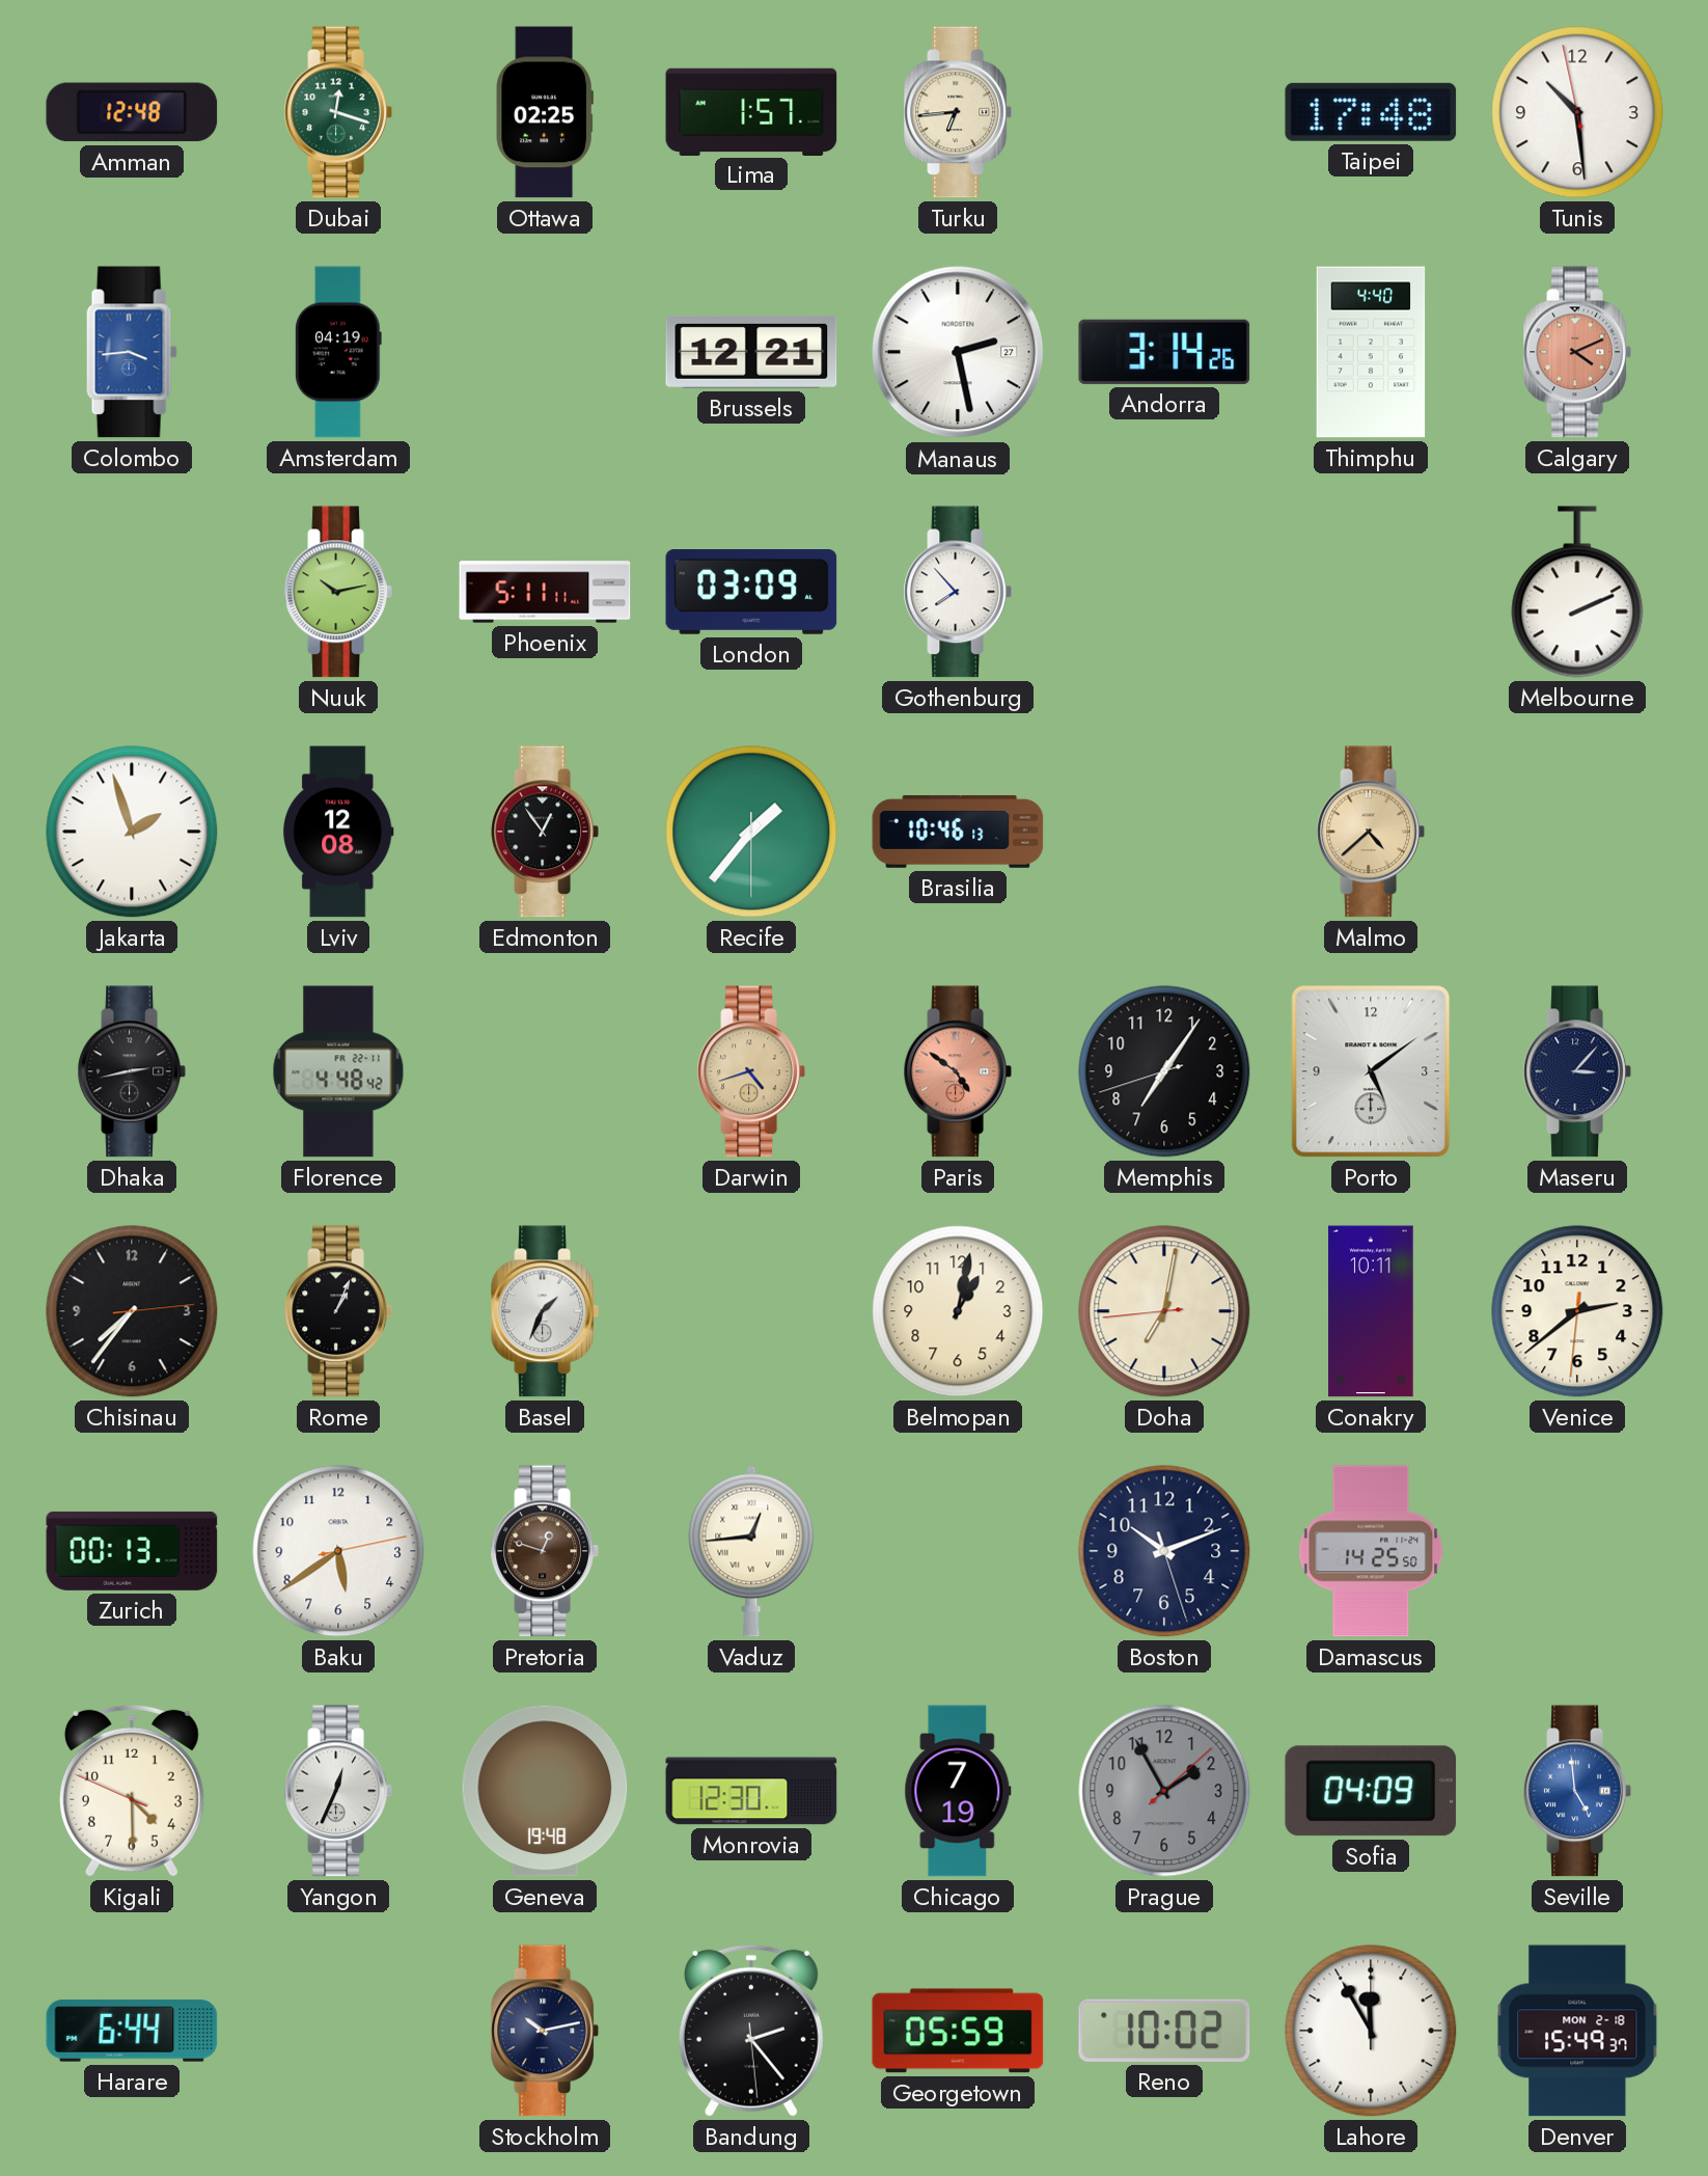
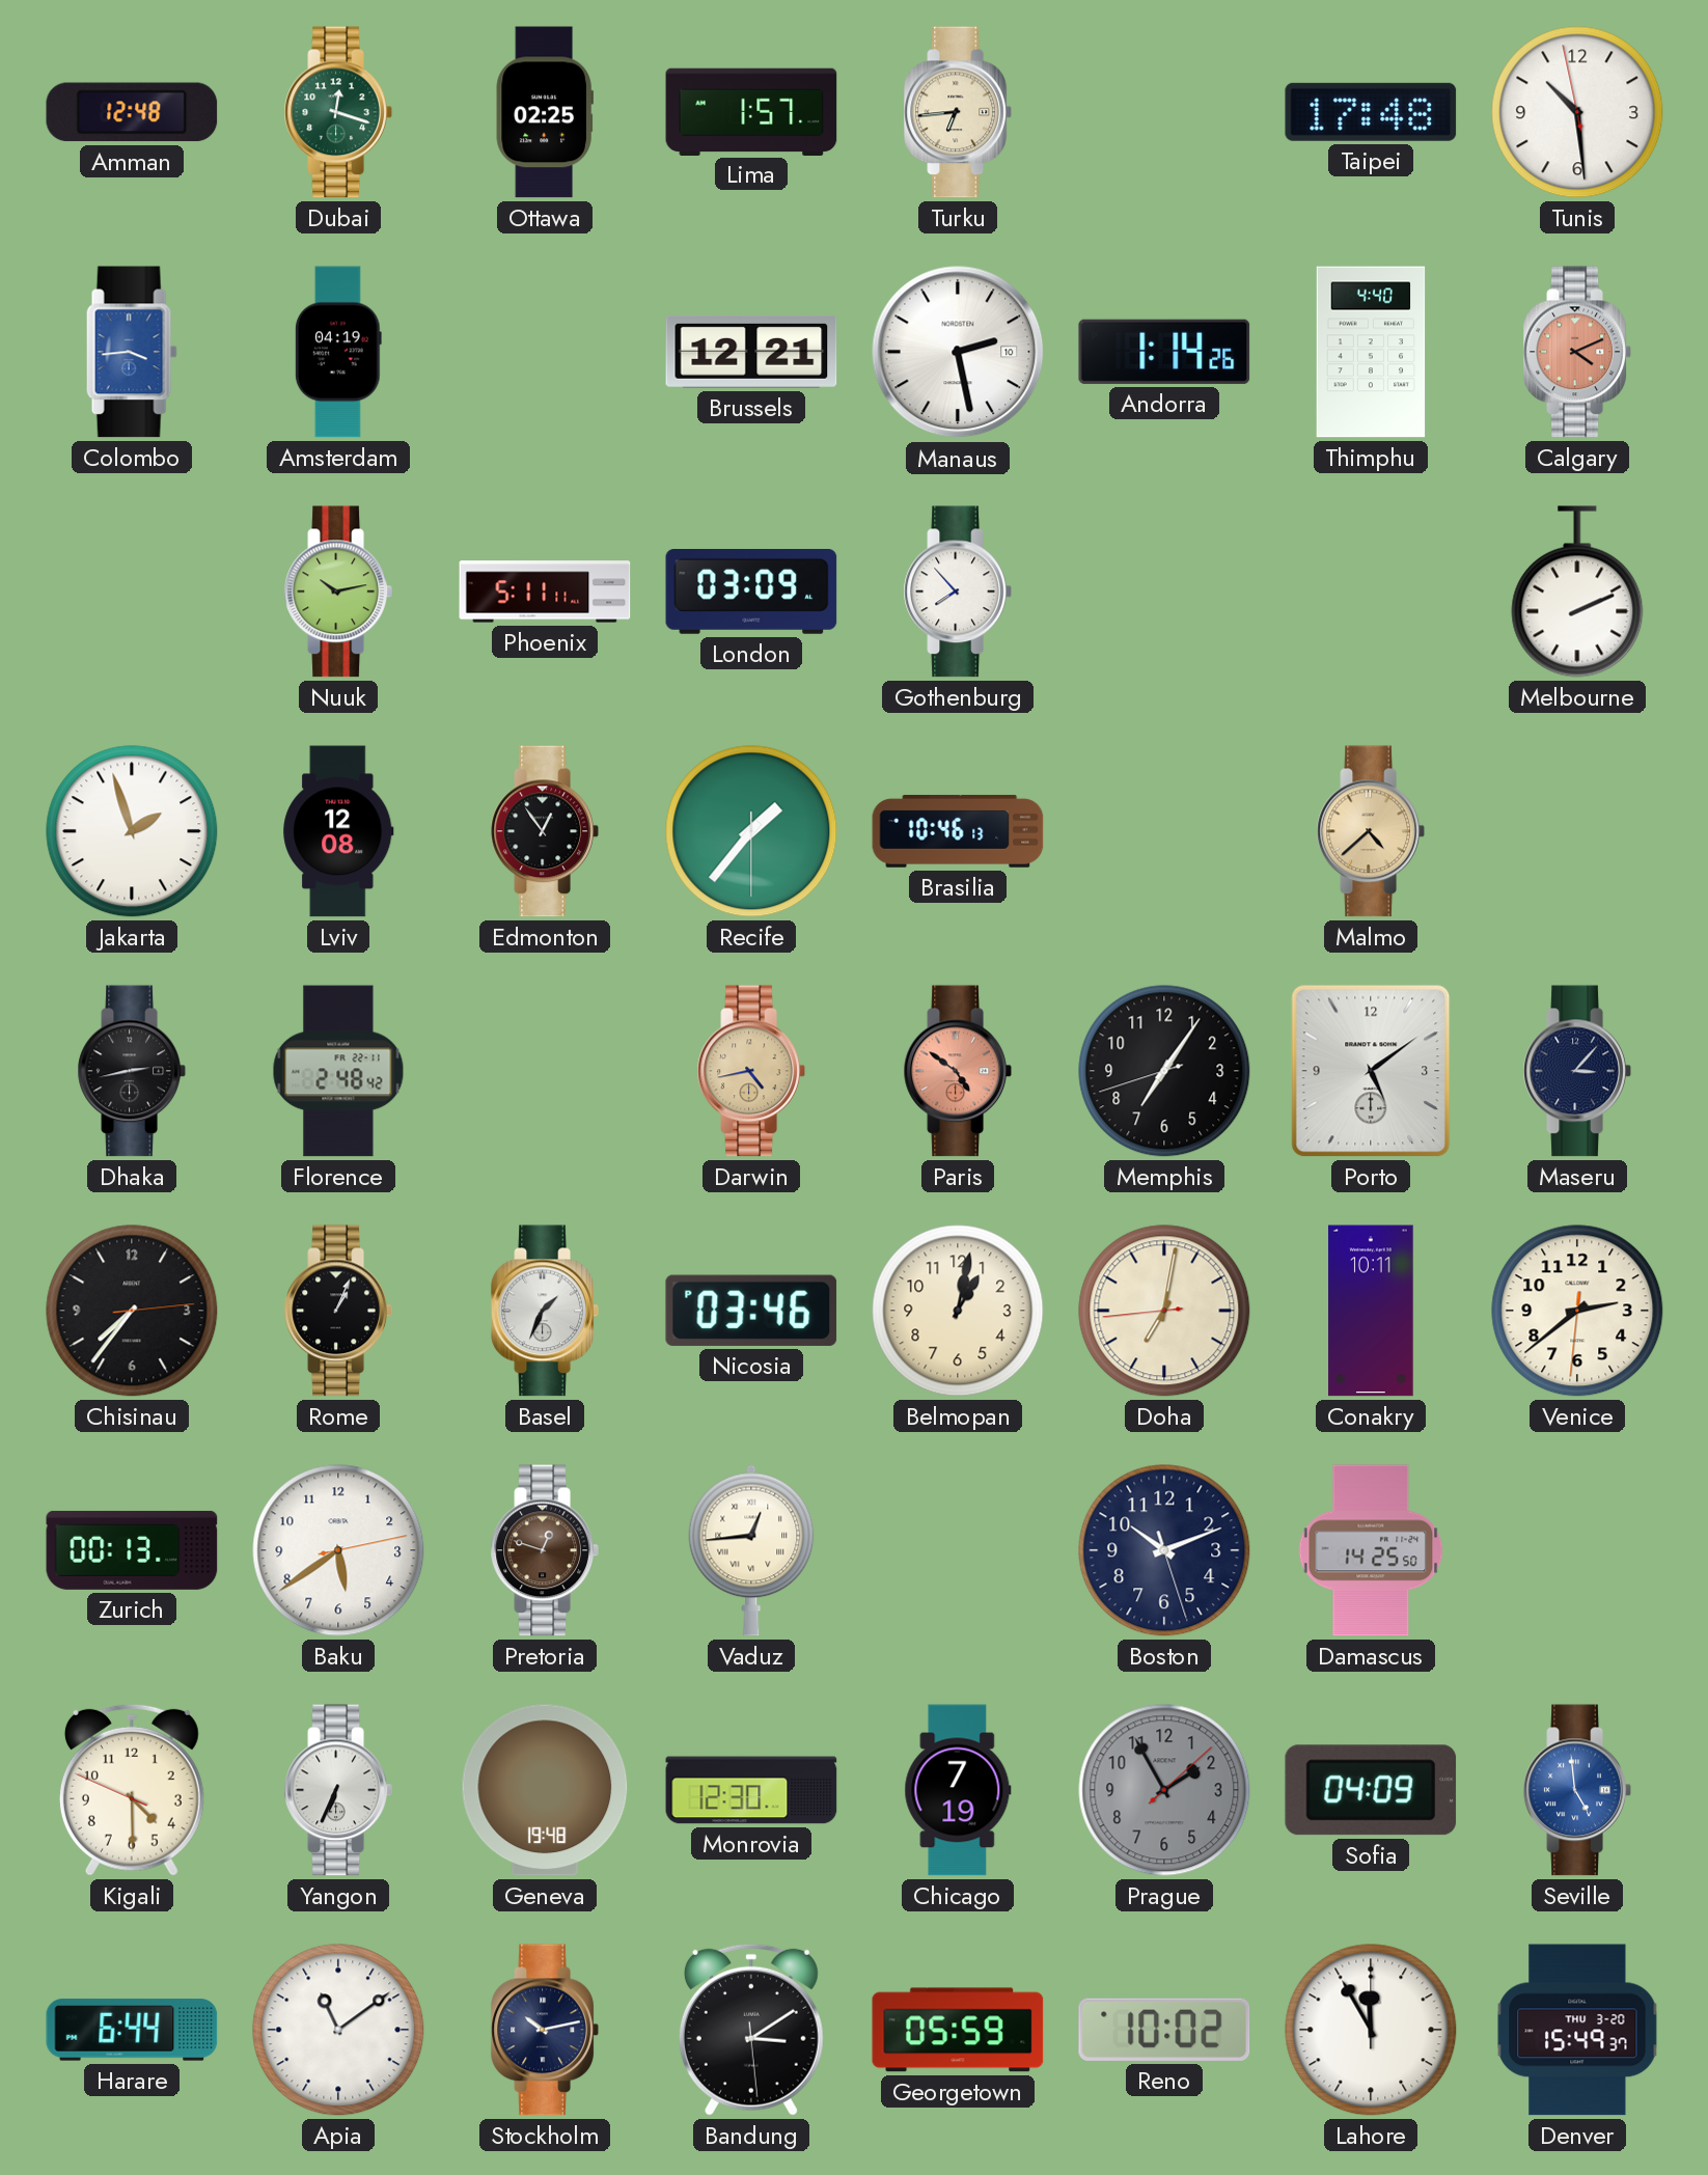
Manaus date: 27 -> 10
Andorra: 3:14 -> 1:14
Florence: 4:48 -> 2:48
Darwin: 4:42 -> 4:43
Nicosia: none -> 03:46
Yangon: 12:34 -> 6:34
Apia: none -> 11:09
Bandung: 2:23 -> 3:09
Denver date: MON 2-18 -> THU 3-20
